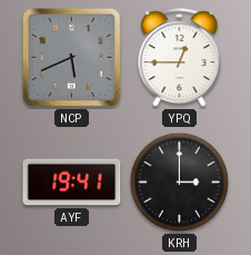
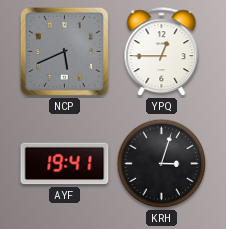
KRH: 3:00 -> 3:03
